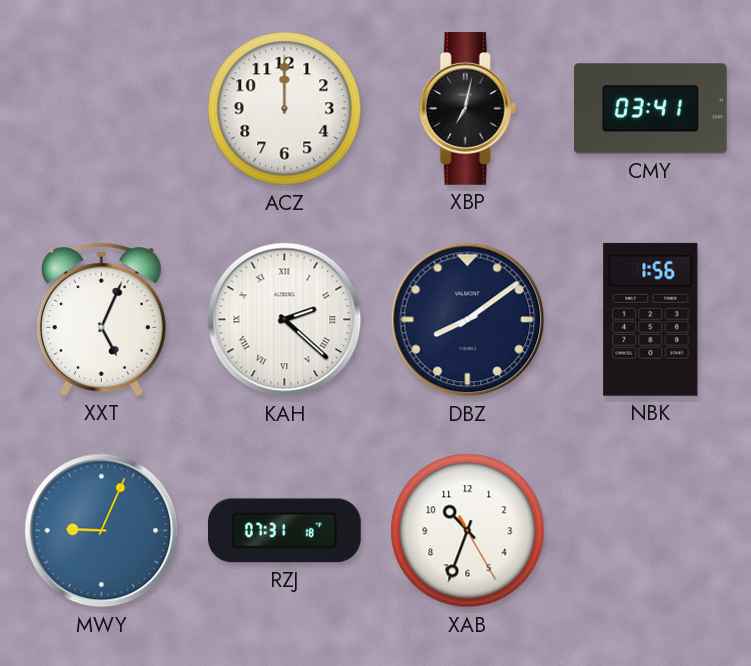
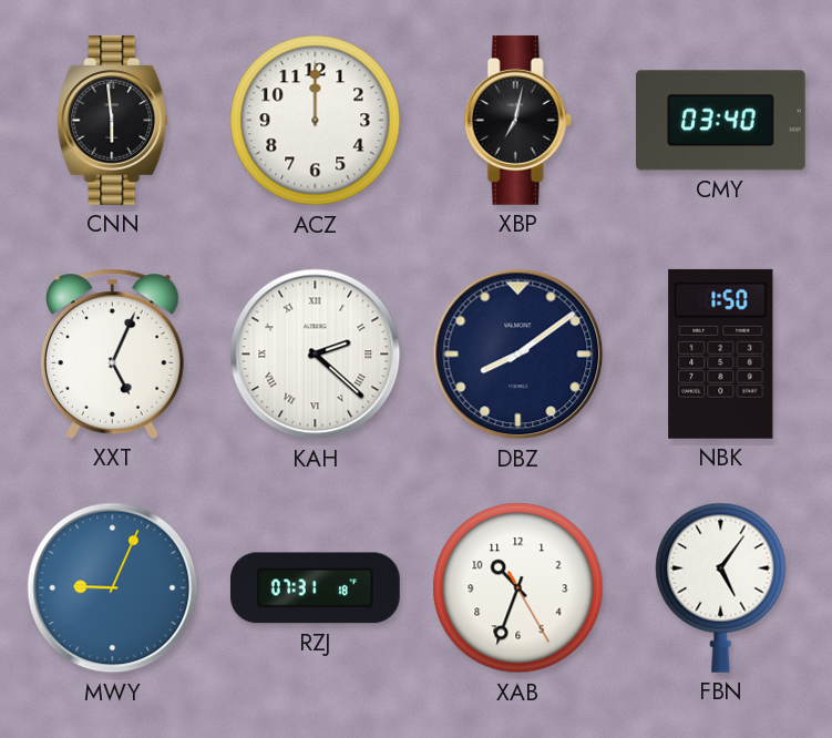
CNN: none -> 5:59
CMY: 03:41 -> 03:40
NBK: 1:56 -> 1:50
FBN: none -> 5:06
